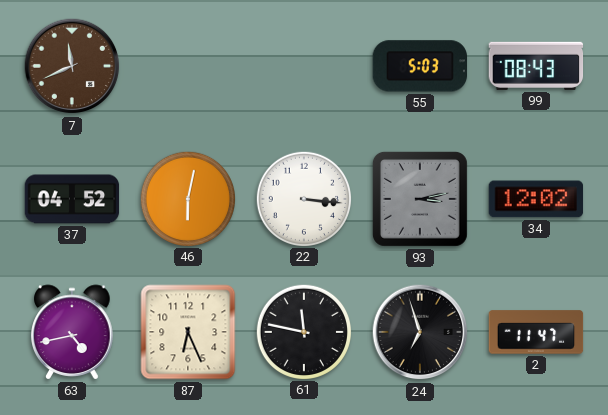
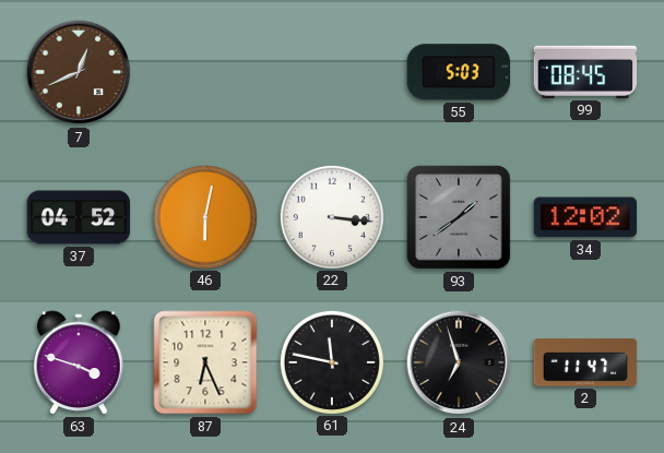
7: 11:41 -> 12:41
99: 08:43 -> 08:45
93: 3:13 -> 1:39
63: 4:43 -> 3:48
